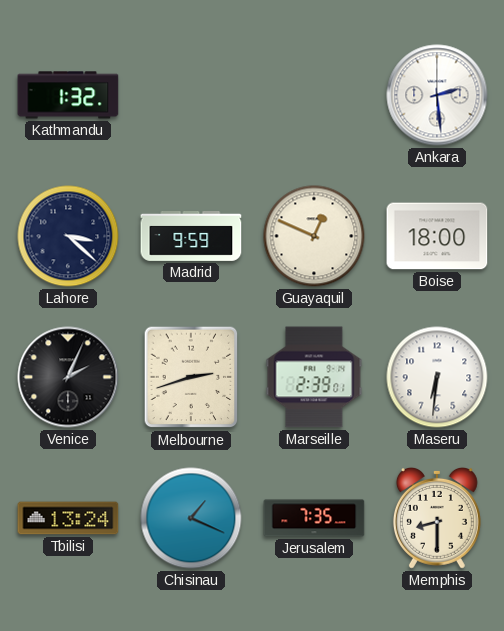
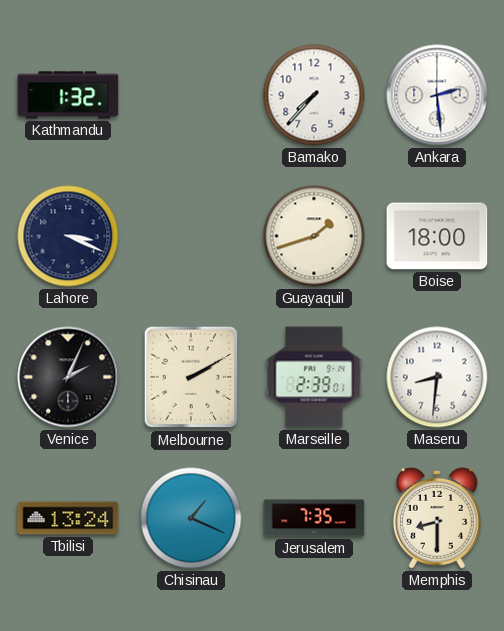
Bamako: none -> 7:37
Lahore: 3:22 -> 3:19
Madrid: 9:59 -> none
Guayaquil: 12:49 -> 1:42
Melbourne: 2:42 -> 2:10
Maseru: 6:31 -> 8:31
